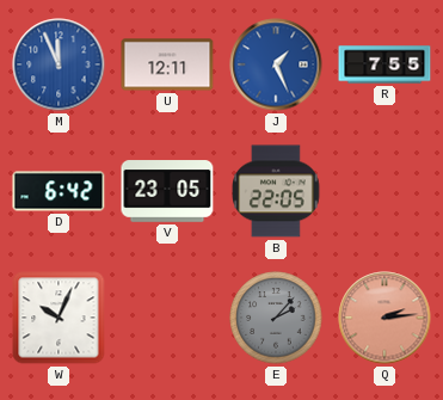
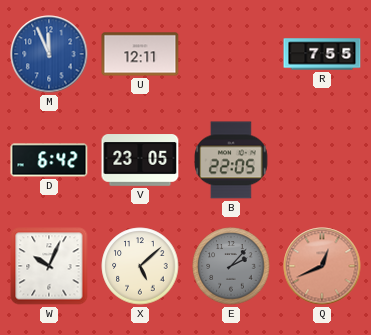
J: 1:26 -> none
X: none -> 5:08
Q: 2:14 -> 12:41
